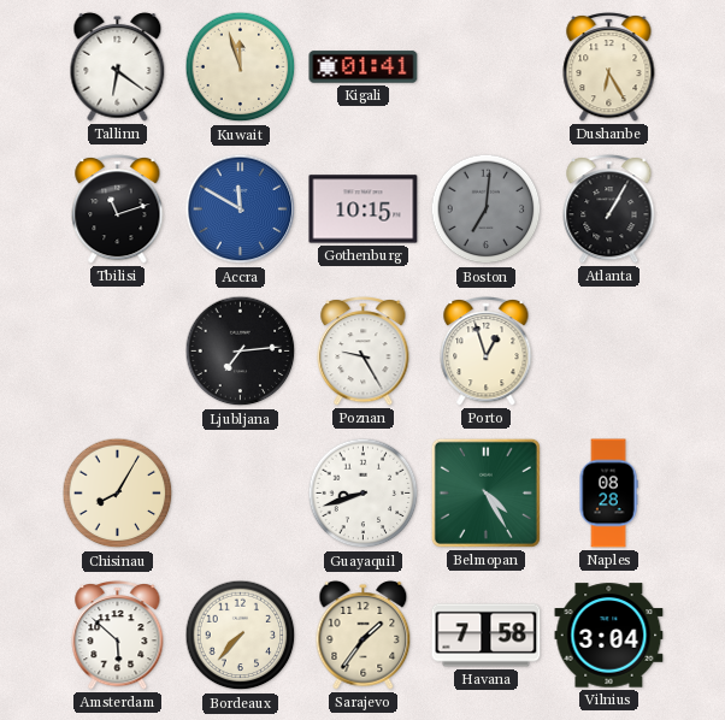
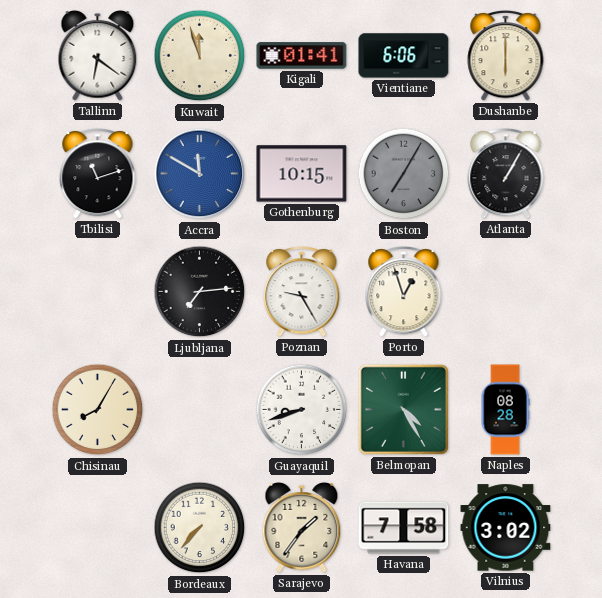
Vientiane: none -> 6:06
Dushanbe: 6:25 -> 6:00
Boston: 7:01 -> 7:05
Amsterdam: 5:52 -> none
Vilnius: 3:04 -> 3:02
